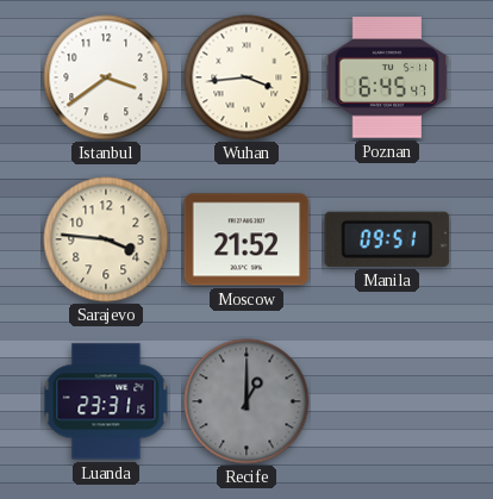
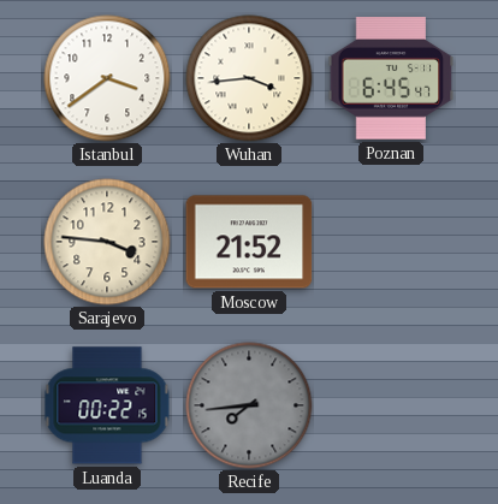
Manila: 09:51 -> none
Luanda: 23:31 -> 00:22
Recife: 1:00 -> 7:44
